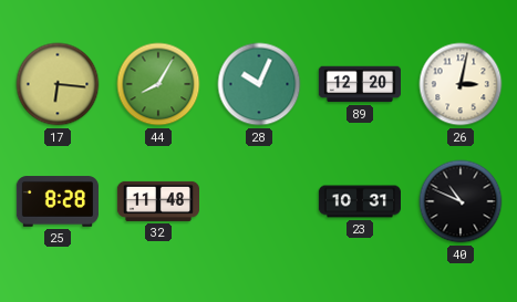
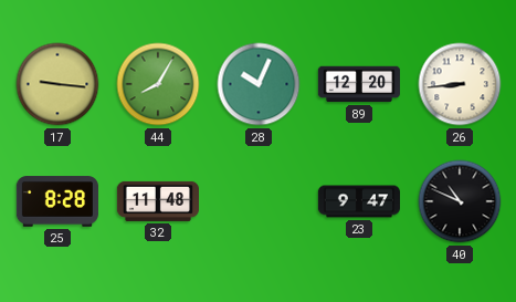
17: 6:16 -> 9:16
26: 3:02 -> 8:44
23: 10:31 -> 9:47
